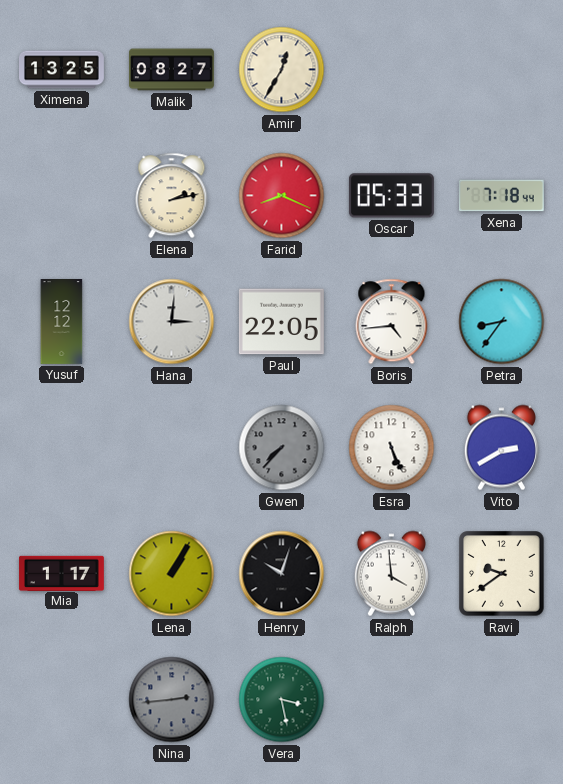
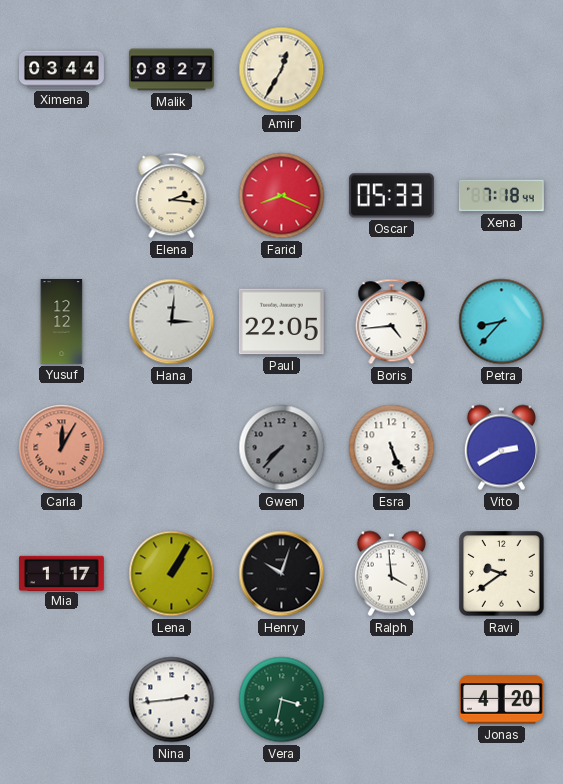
Ximena: 13:25 -> 03:44
Elena: 2:13 -> 2:16
Petra: 8:36 -> 8:37
Carla: none -> 12:05
Nina dial: grey -> white
Vera: 3:28 -> 3:32
Jonas: none -> 4:20
